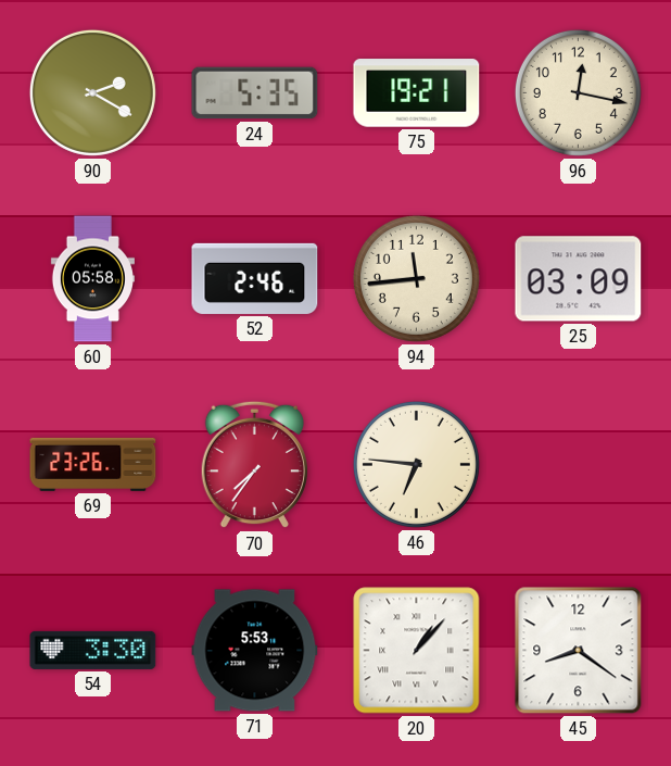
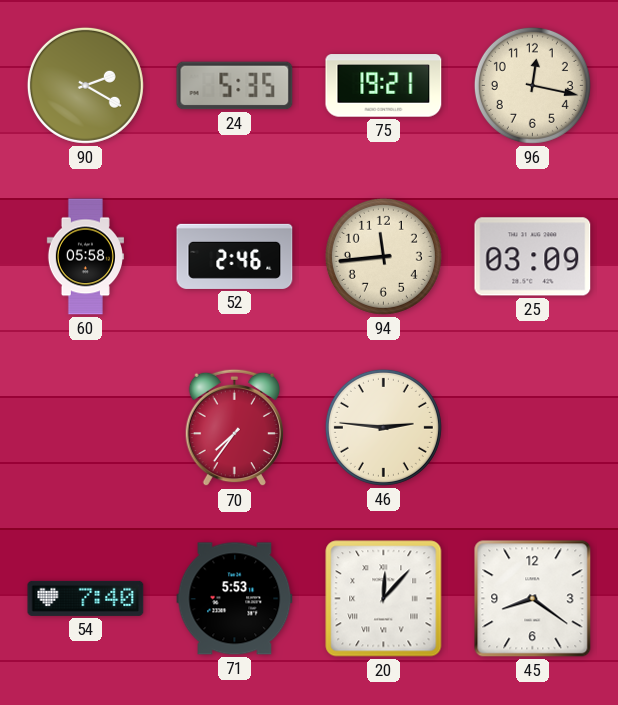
69: 23:26 -> none
46: 6:46 -> 2:46
54: 3:30 -> 7:40
20: 1:07 -> 12:07
